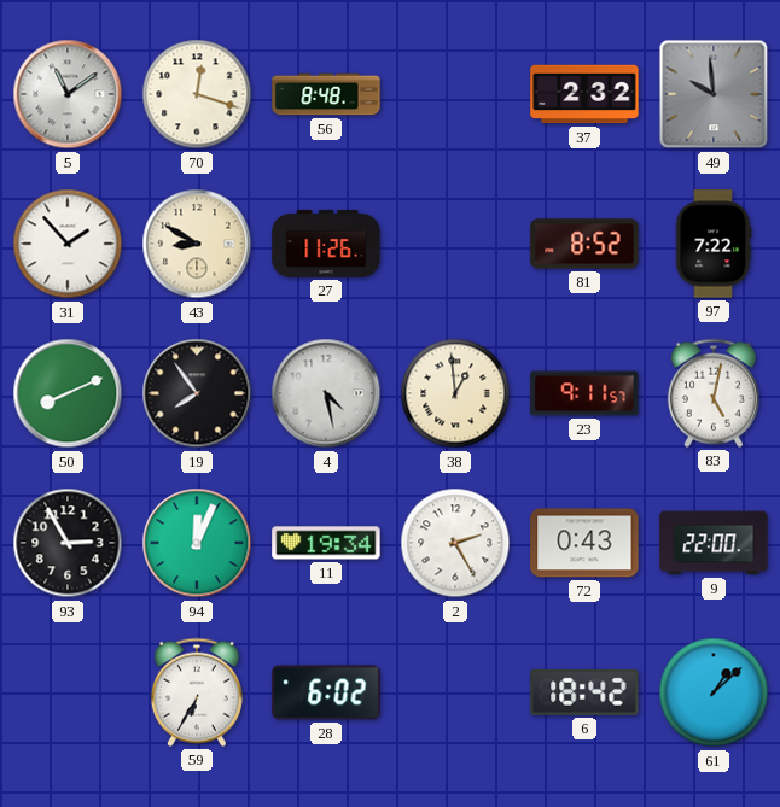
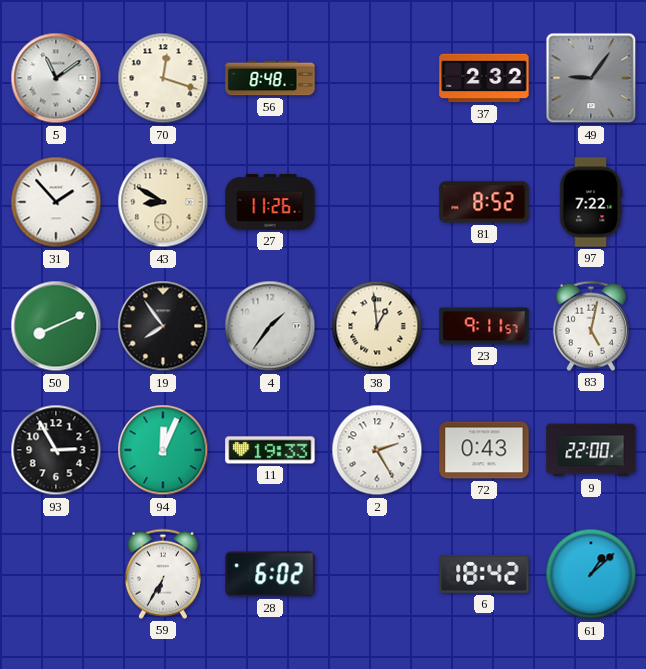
49: 9:59 -> 9:06
4: 4:28 -> 1:36
11: 19:34 -> 19:33
